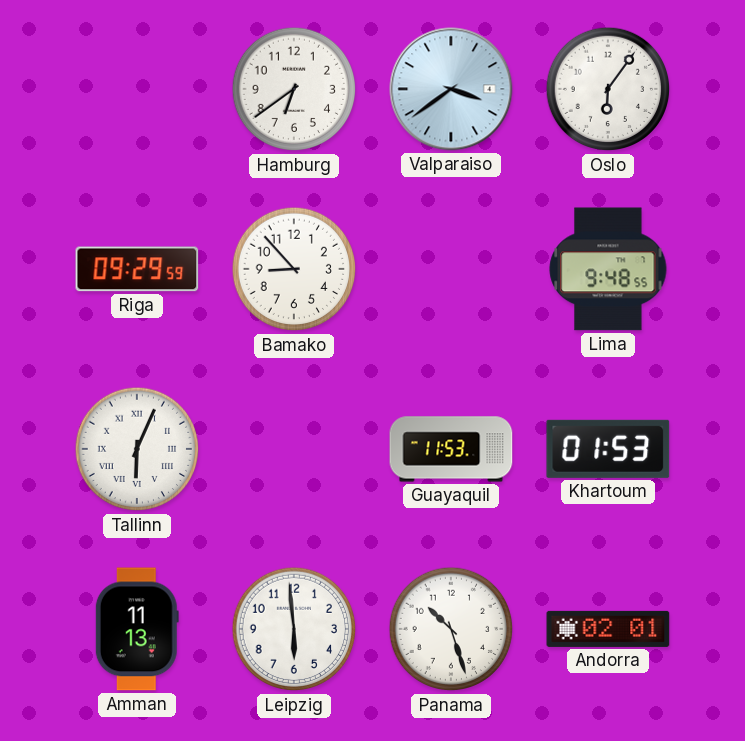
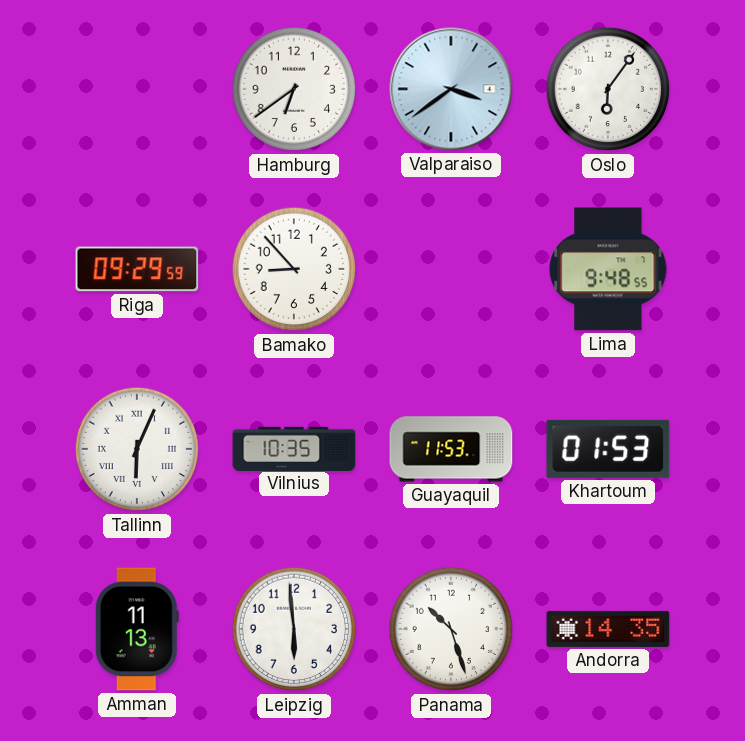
Vilnius: none -> 10:35
Andorra: 02:01 -> 14:35
